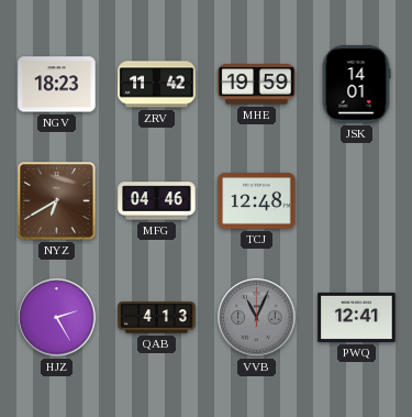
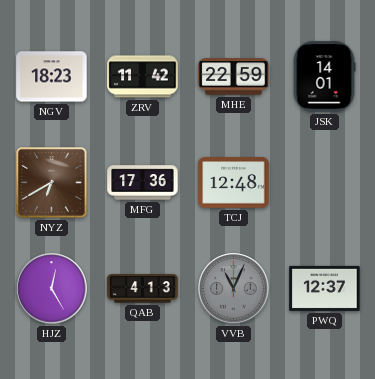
MHE: 19:59 -> 22:59
MFG: 04:46 -> 17:36
HJZ: 2:25 -> 12:25
PWQ: 12:41 -> 12:37
